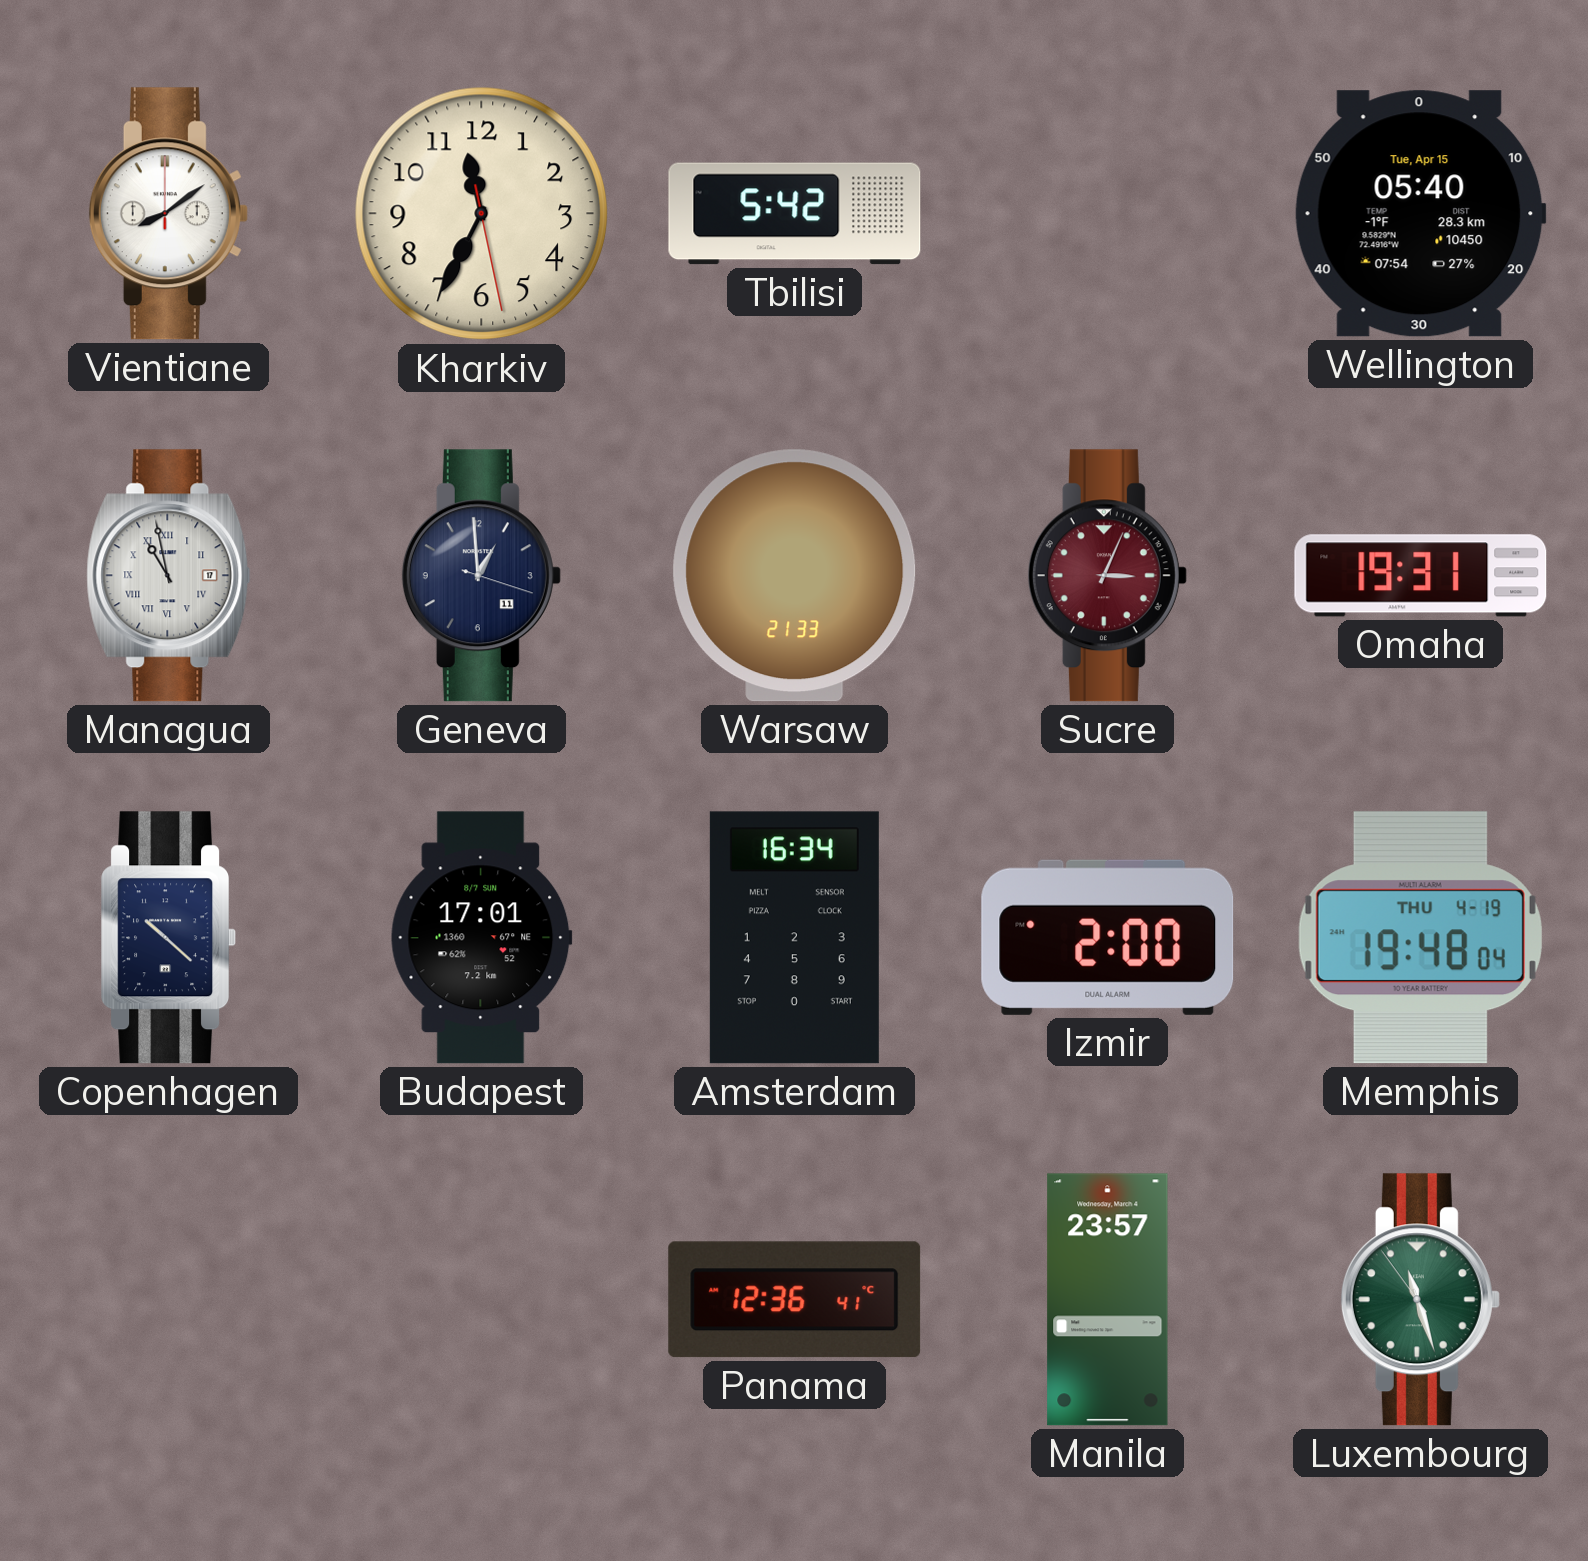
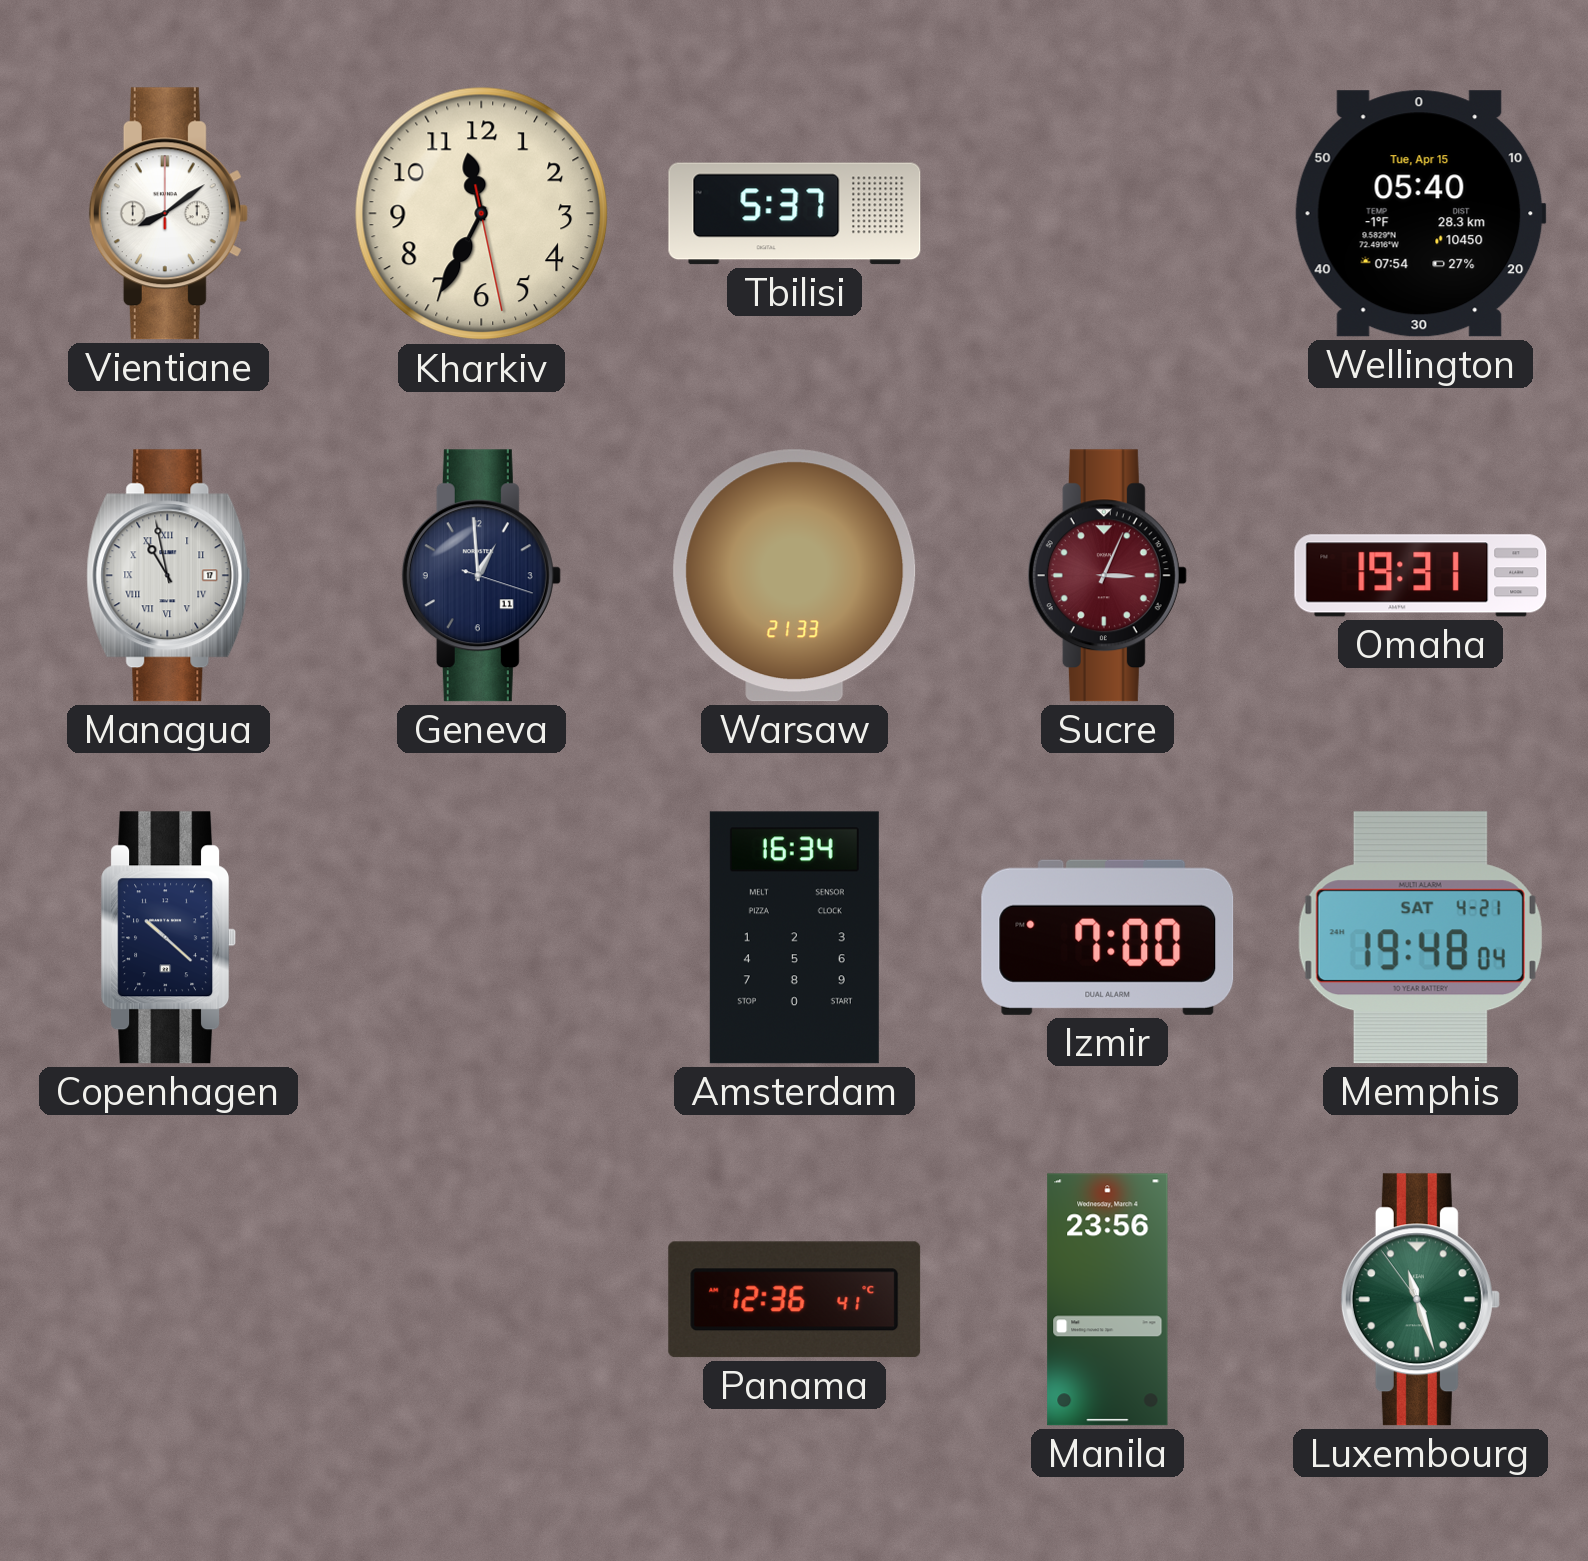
Tbilisi: 5:42 -> 5:37
Budapest: 17:01 -> none
Izmir: 2:00 -> 7:00
Memphis date: THU 4-19 -> SAT 4-21
Manila: 23:57 -> 23:56
